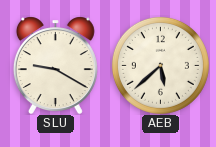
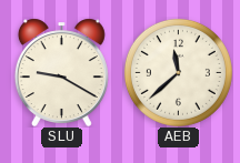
AEB: 5:38 -> 11:38
